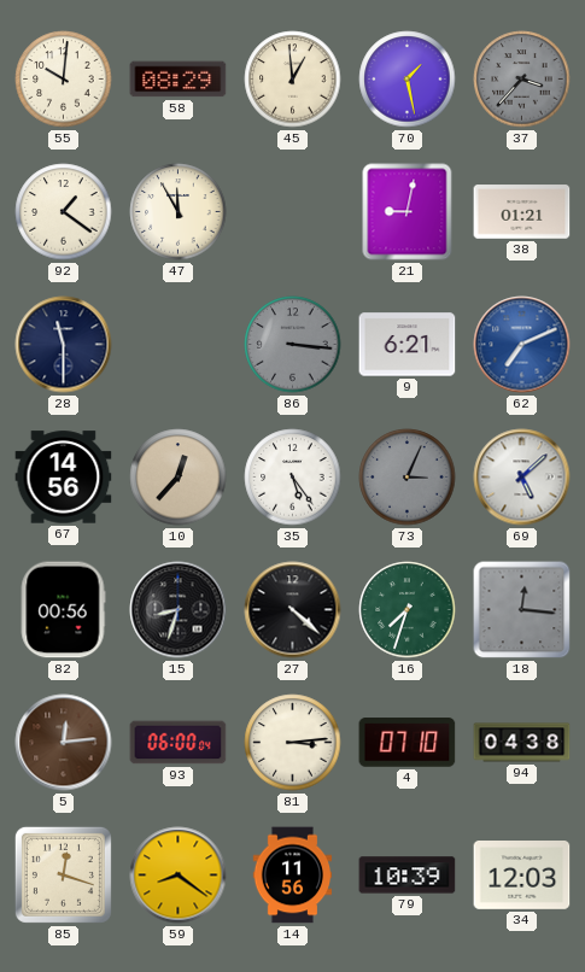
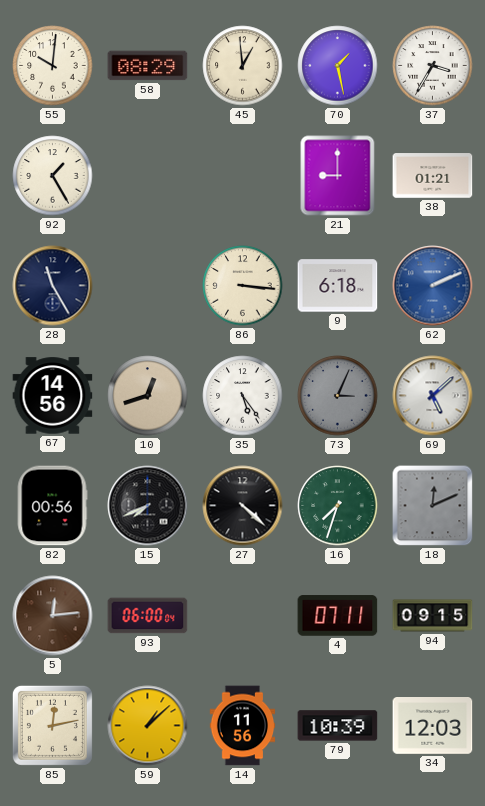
37: 3:37 -> 3:35
37 dial: grey -> white
92: 1:21 -> 1:25
47: 11:55 -> none
21: 9:02 -> 9:00
28: 11:30 -> 11:25
86 dial: grey -> cream
9: 6:21 -> 6:18
62: 7:11 -> 2:11
10: 12:37 -> 12:42
15: 8:33 -> 7:41
18: 12:16 -> 12:11
81: 3:14 -> none
4: 07:10 -> 07:11
94: 04:38 -> 09:15
85: 12:18 -> 12:13
59: 8:21 -> 1:08
